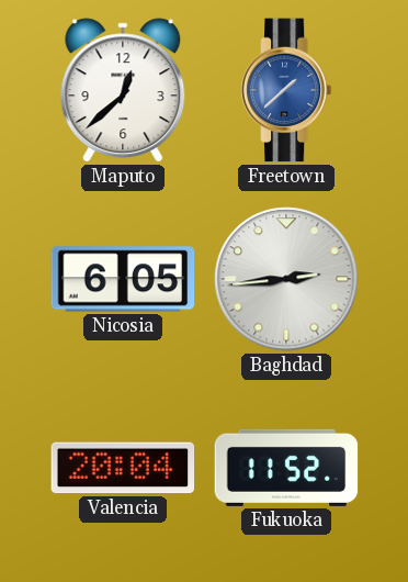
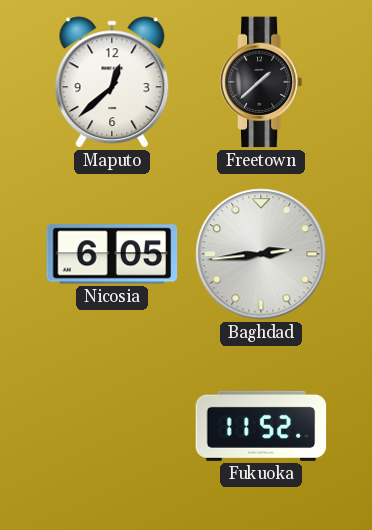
Freetown dial: blue -> black
Valencia: 20:04 -> none
